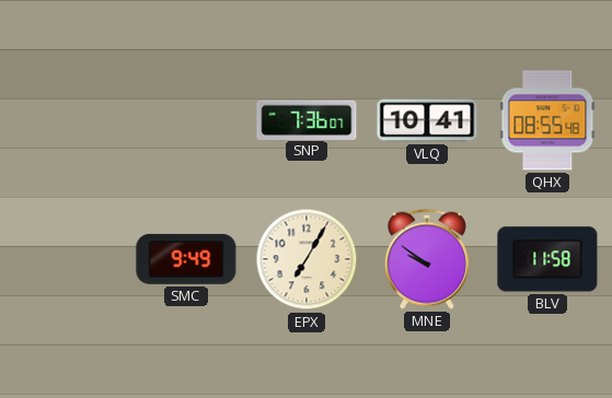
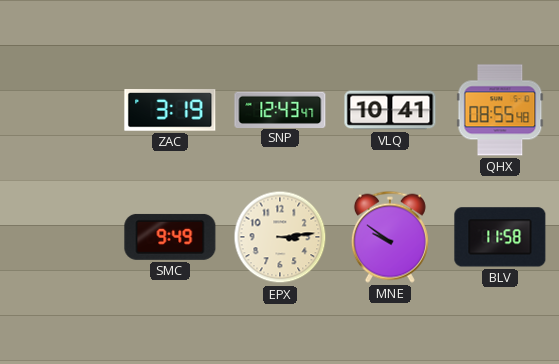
ZAC: none -> 3:19
SNP: 7:36 -> 12:43
EPX: 7:05 -> 3:14
